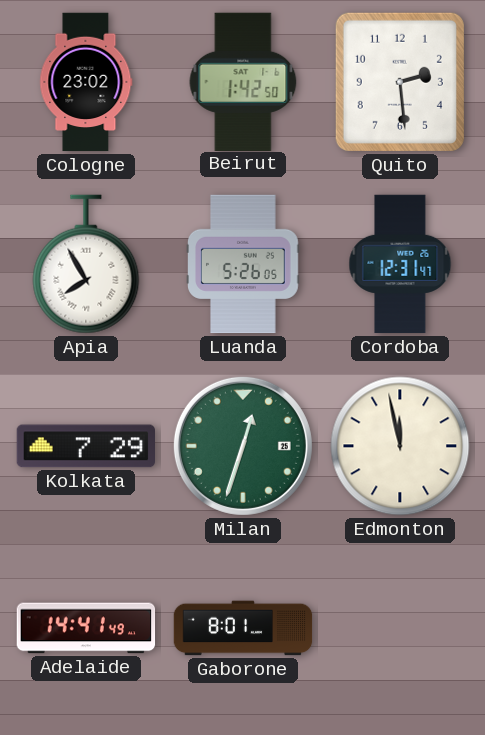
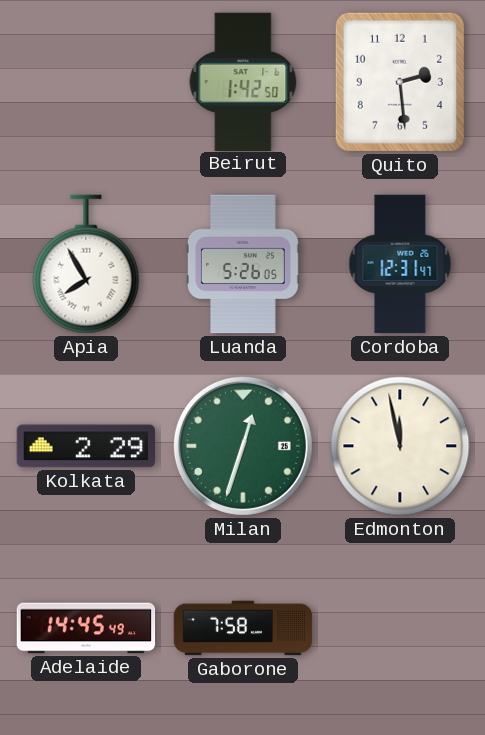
Cologne: 23:02 -> none
Kolkata: 7:29 -> 2:29
Adelaide: 14:41 -> 14:45
Gaborone: 8:01 -> 7:58
